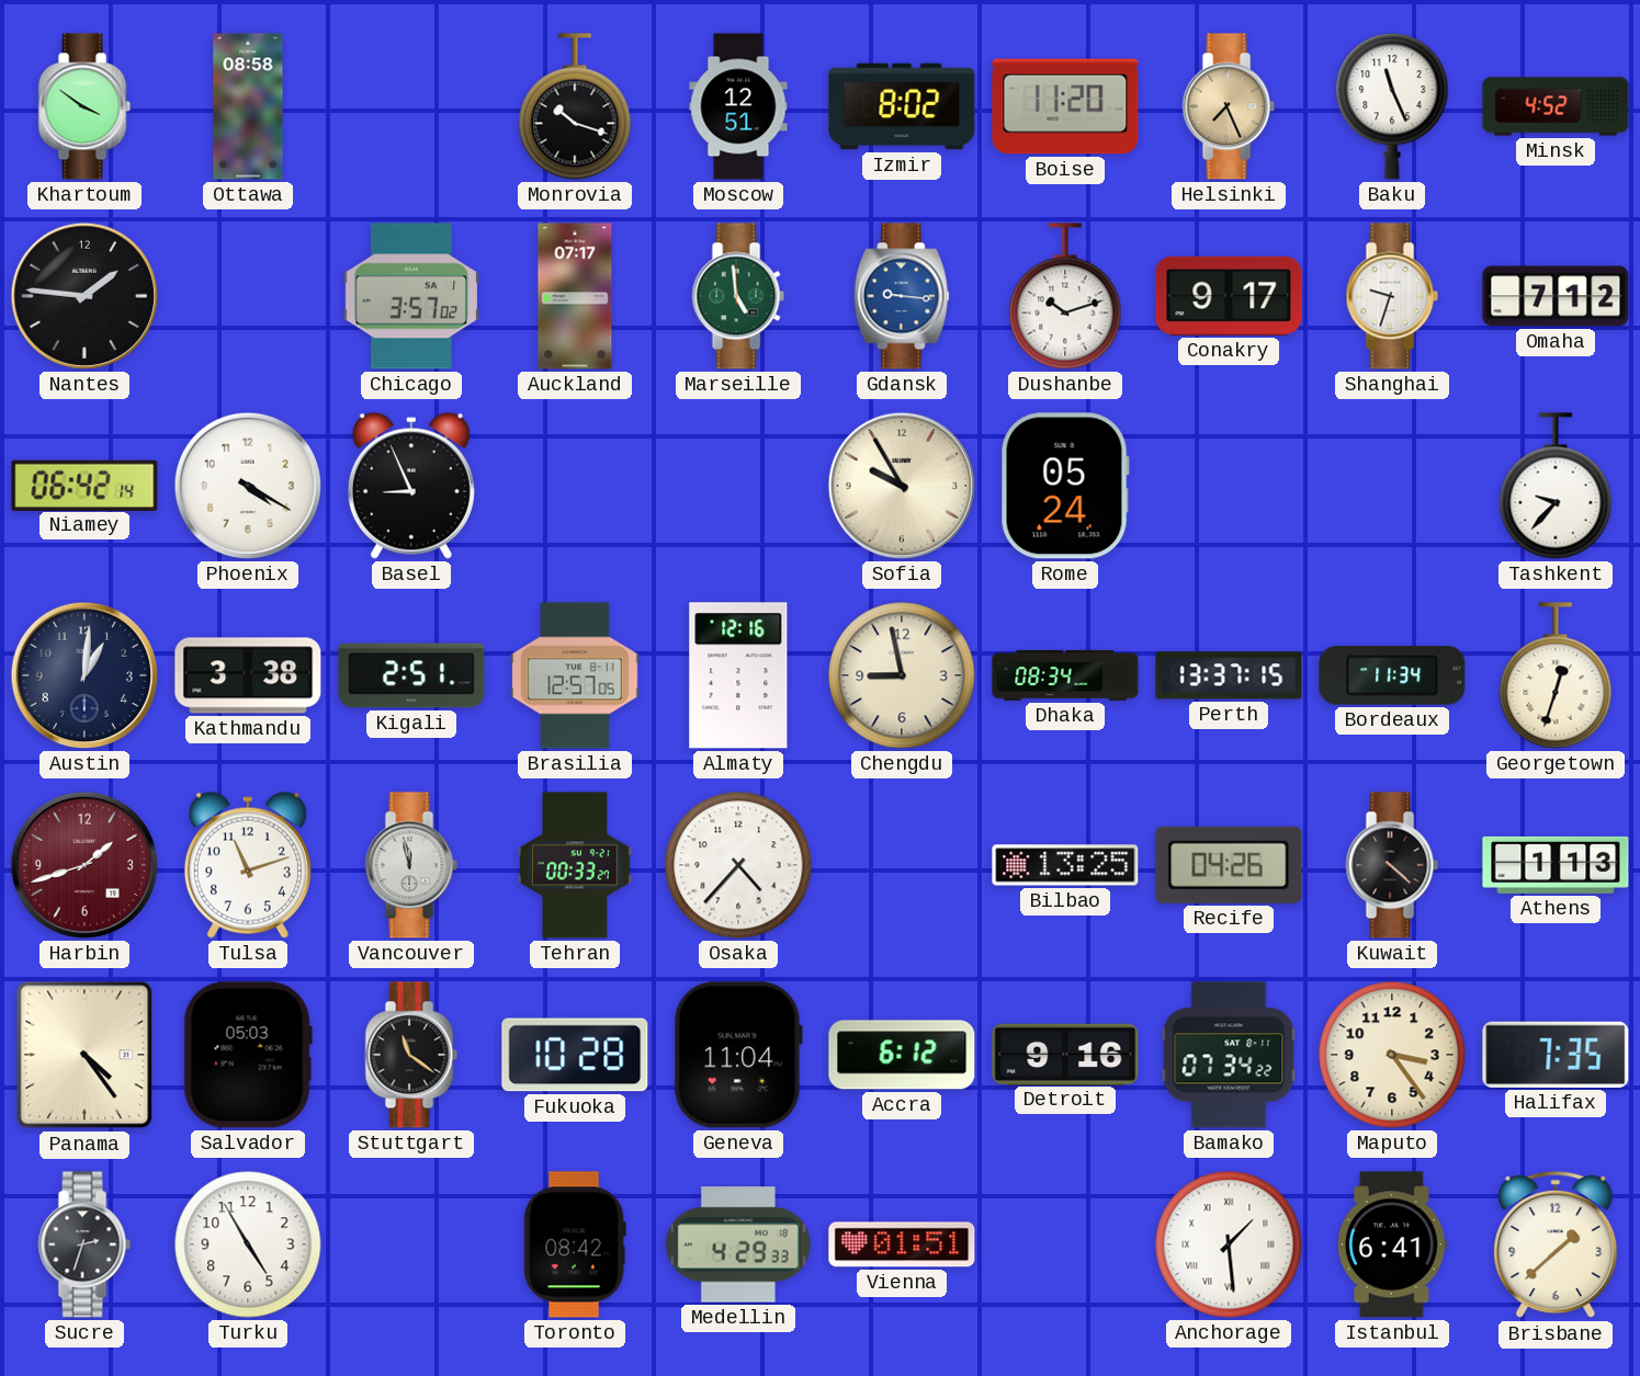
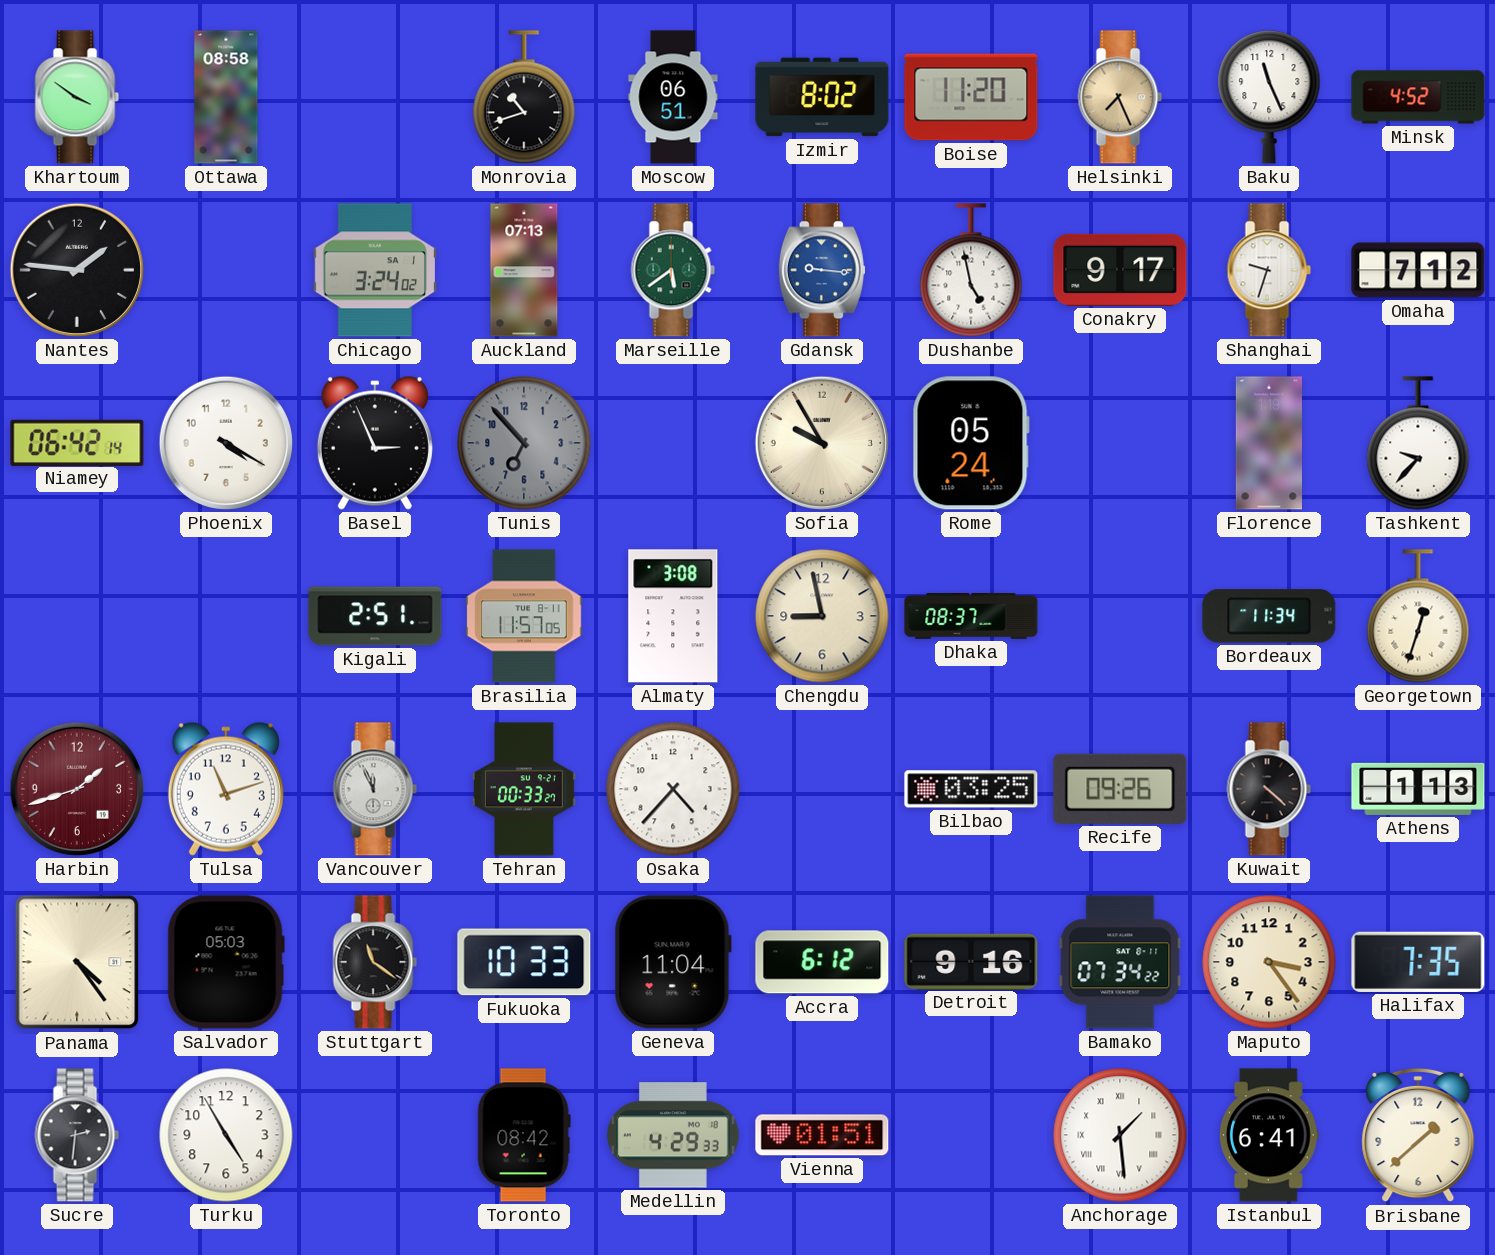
Monrovia: 10:18 -> 10:42
Moscow: 12:51 -> 06:51
Chicago: 3:57 -> 3:24
Auckland: 07:17 -> 07:13
Marseille: 4:59 -> 5:39
Dushanbe: 10:12 -> 4:58
Basel: 8:56 -> 2:56
Tunis: none -> 6:53
Florence: none -> 1:19
Austin: 1:01 -> none
Kathmandu: 3:38 -> none
Brasilia: 12:57 -> 11:57
Almaty: 12:16 -> 3:08
Dhaka: 08:34 -> 08:37
Perth: 13:37 -> none
Vancouver: 11:58 -> 11:56
Bilbao: 13:25 -> 03:25
Recife: 04:26 -> 09:26
Fukuoka: 10:28 -> 10:33
Sucre: 2:33 -> 2:31
